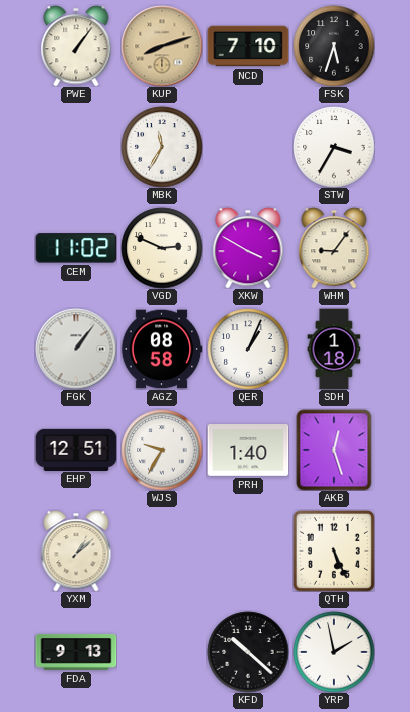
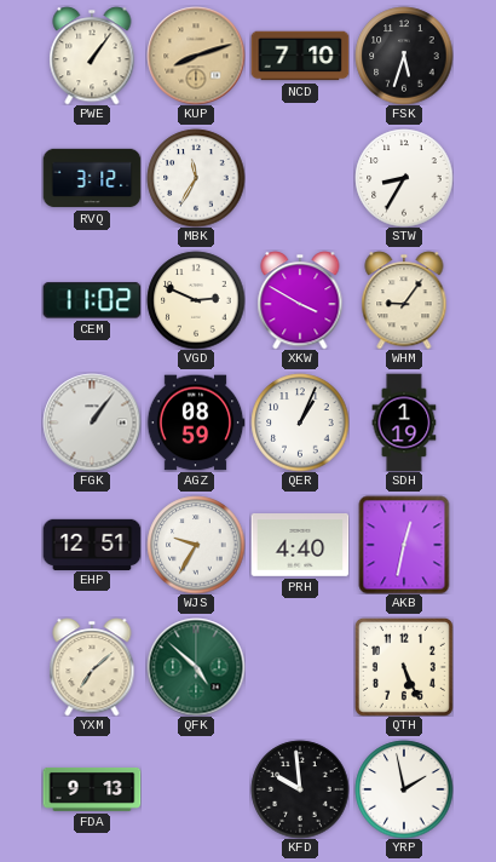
RVQ: none -> 3:12
STW: 3:35 -> 8:35
AGZ: 08:58 -> 08:59
SDH: 1:18 -> 1:19
PRH: 1:40 -> 4:40
AKB: 12:27 -> 12:32
YXM: 1:08 -> 7:08
QFK: none -> 4:52
KFD: 10:22 -> 9:59
